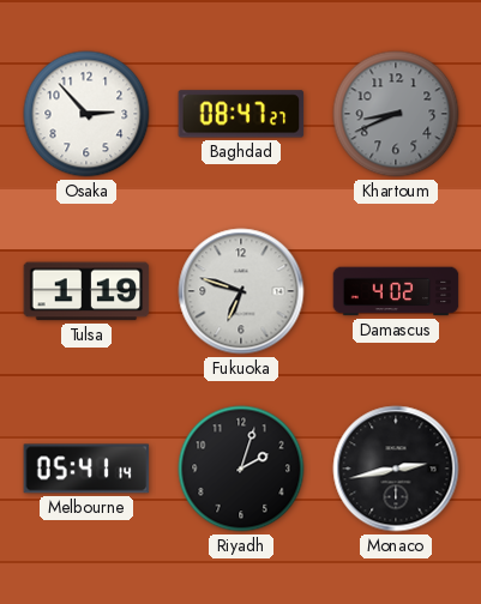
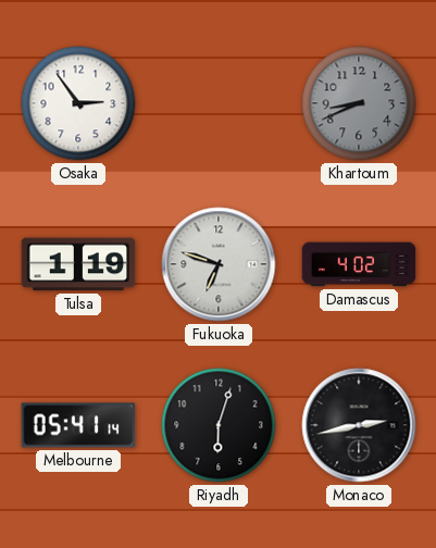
Osaka: 2:53 -> 2:54
Baghdad: 08:47 -> none
Riyadh: 2:03 -> 6:03
